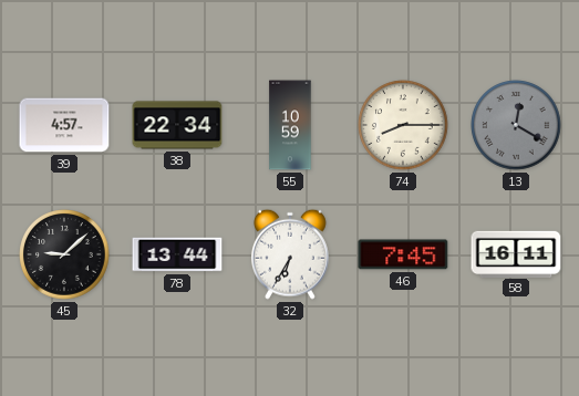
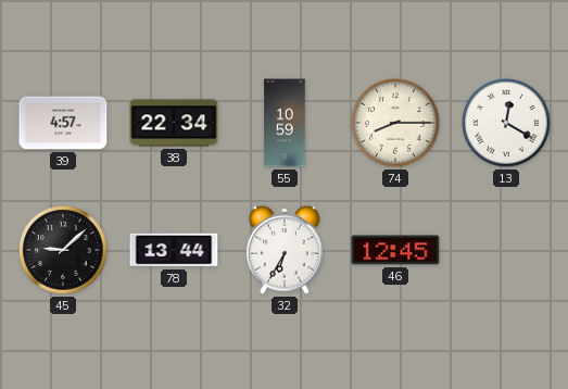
13 dial: grey -> white
46: 7:45 -> 12:45
58: 16:11 -> none
